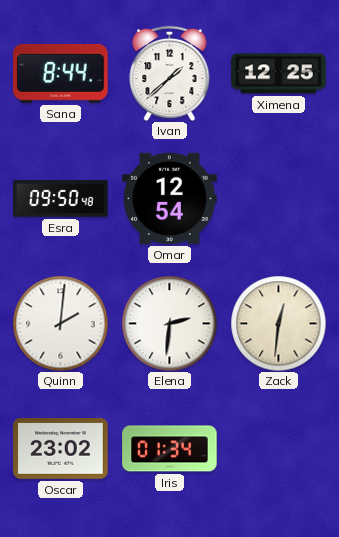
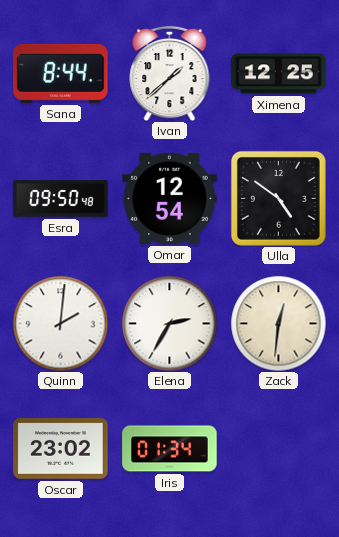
Ulla: none -> 4:51
Elena: 2:31 -> 2:35
